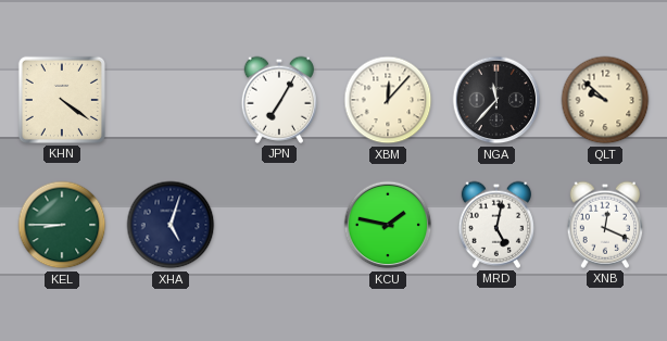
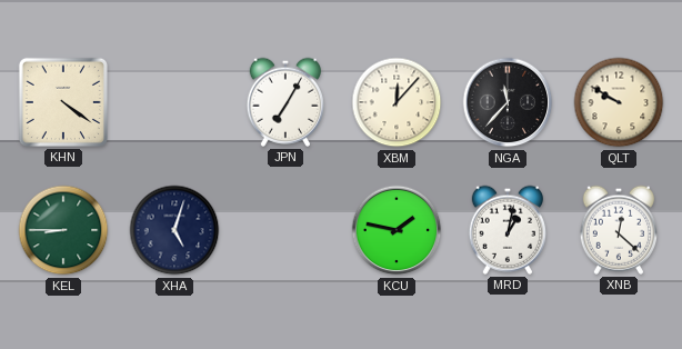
QLT: 9:52 -> 9:50
MRD: 5:02 -> 1:02
XNB: 12:19 -> 12:22
